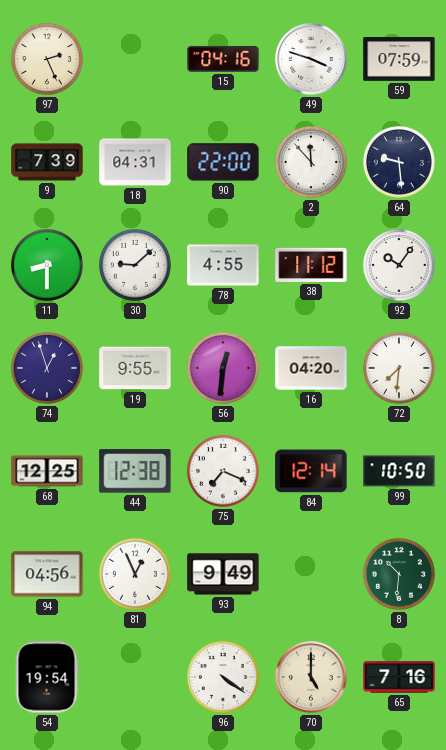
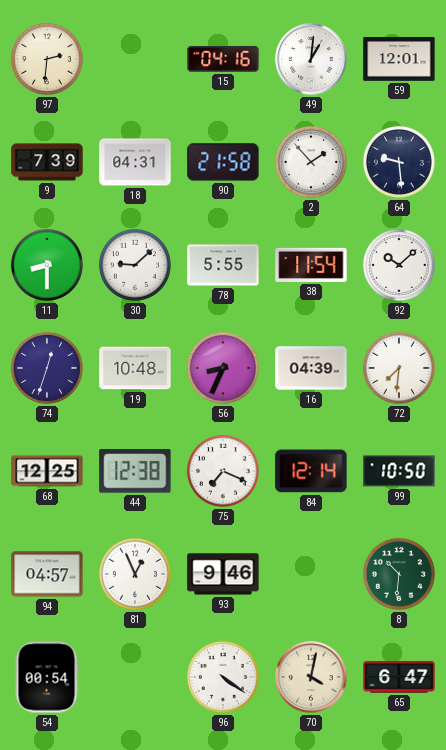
97: 2:26 -> 2:31
49: 3:48 -> 1:01
59: 07:59 -> 12:01
90: 22:00 -> 21:58
2: 11:53 -> 1:53
78: 4:55 -> 5:55
38: 11:12 -> 11:54
92: 10:06 -> 10:08
74: 12:57 -> 12:33
19: 9:55 -> 10:48
56: 12:31 -> 8:34
16: 04:20 -> 04:39
94: 04:56 -> 04:57
93: 9:49 -> 9:46
54: 19:54 -> 00:54
70: 5:00 -> 4:02
65: 7:16 -> 6:47
